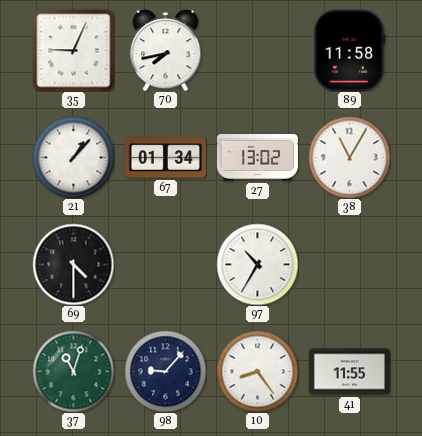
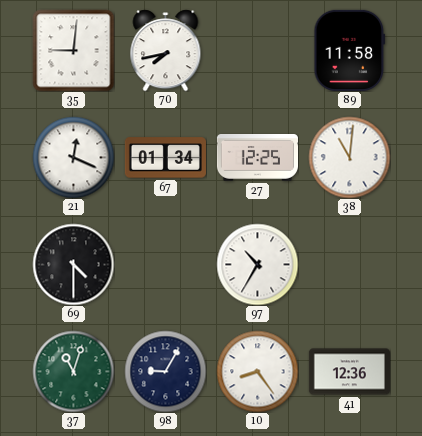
35: 9:04 -> 9:01
21: 1:07 -> 12:19
27: 13:02 -> 12:25
38: 11:05 -> 11:01
98: 9:07 -> 9:05
41: 11:55 -> 12:36
